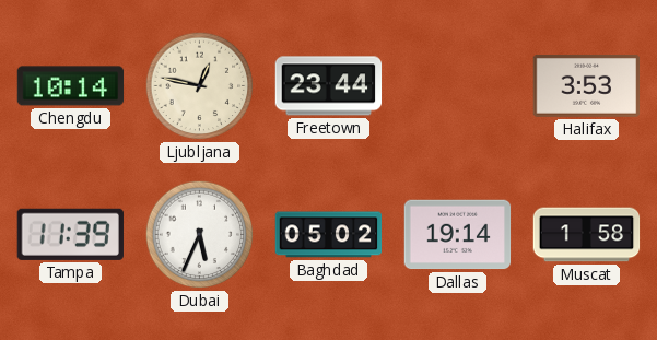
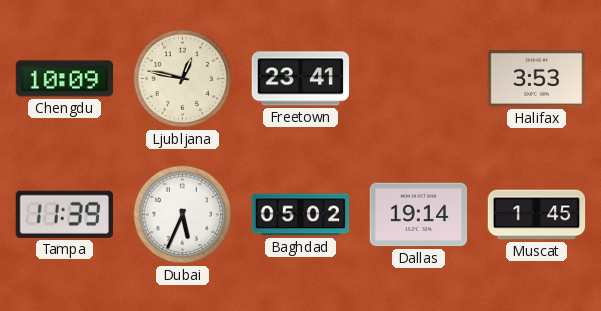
Chengdu: 10:14 -> 10:09
Freetown: 23:44 -> 23:41
Muscat: 1:58 -> 1:45
